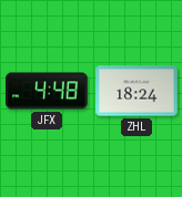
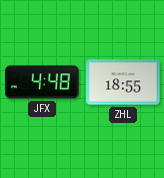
ZHL: 18:24 -> 18:55
